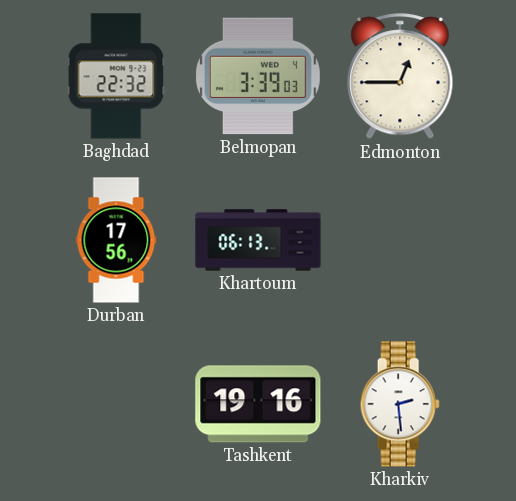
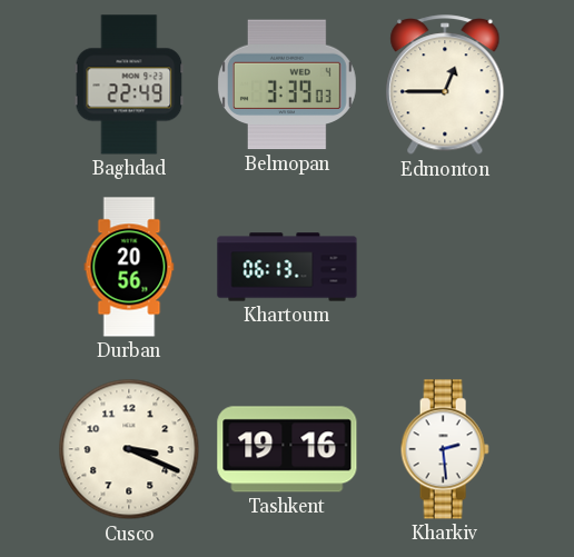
Baghdad: 22:32 -> 22:49
Durban: 17:56 -> 20:56
Cusco: none -> 3:19
